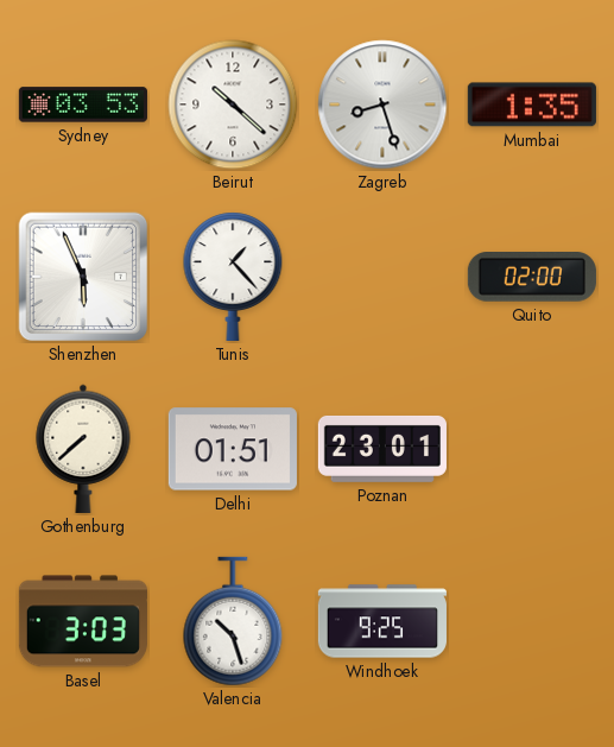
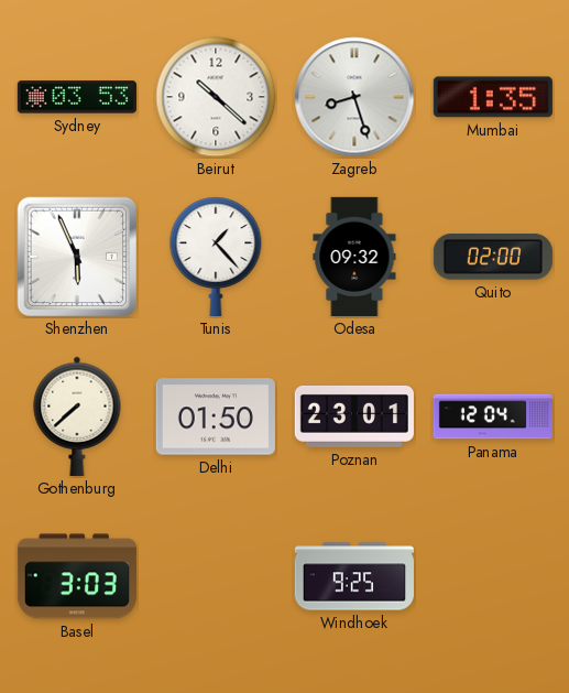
Odesa: none -> 09:32
Delhi: 01:51 -> 01:50
Panama: none -> 12:04
Valencia: 10:27 -> none
